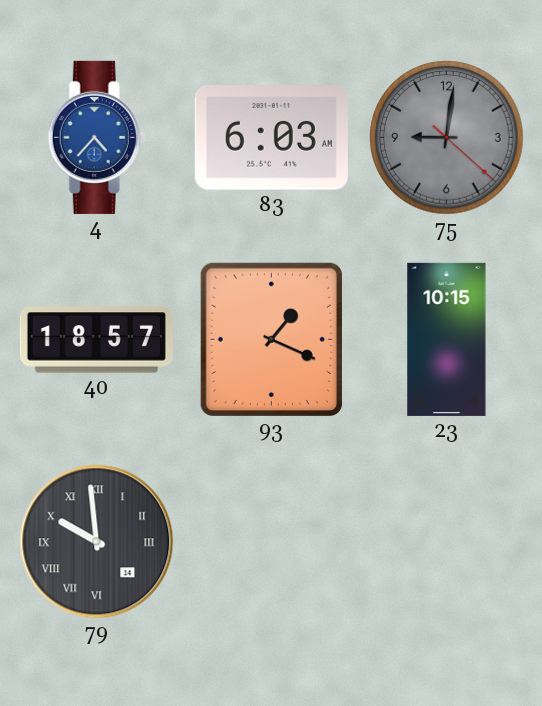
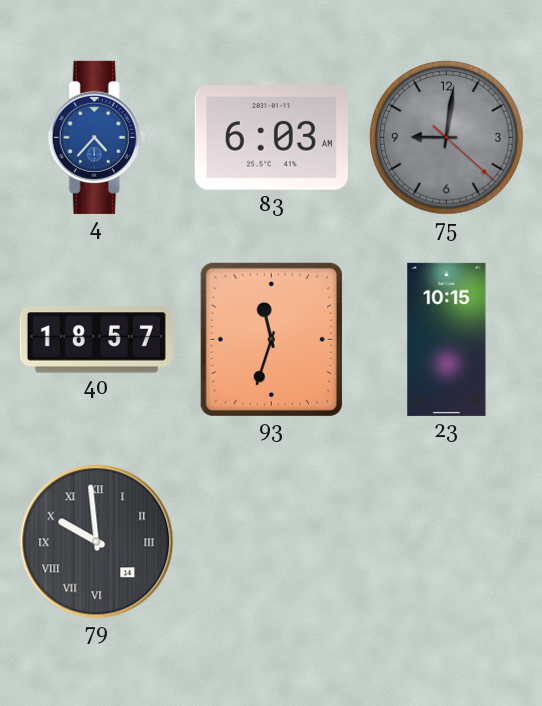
93: 1:19 -> 11:33
